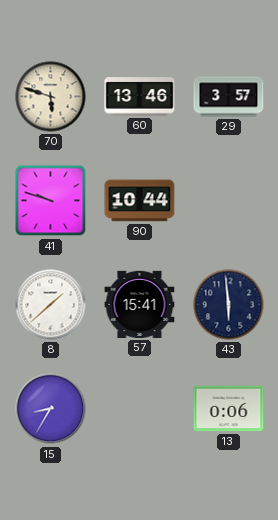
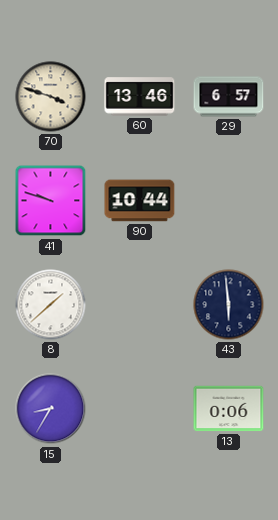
70: 5:48 -> 3:48
29: 3:57 -> 6:57
57: 15:41 -> none
